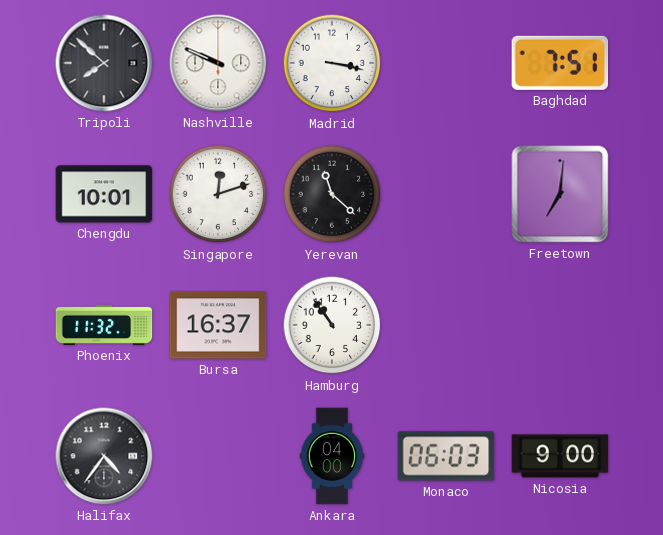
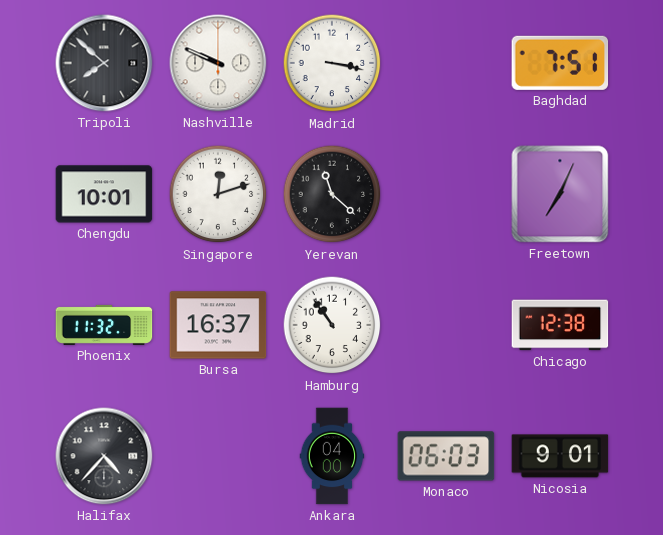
Freetown: 7:01 -> 7:04
Chicago: none -> 12:38
Halifax: 4:36 -> 4:37
Nicosia: 9:00 -> 9:01
